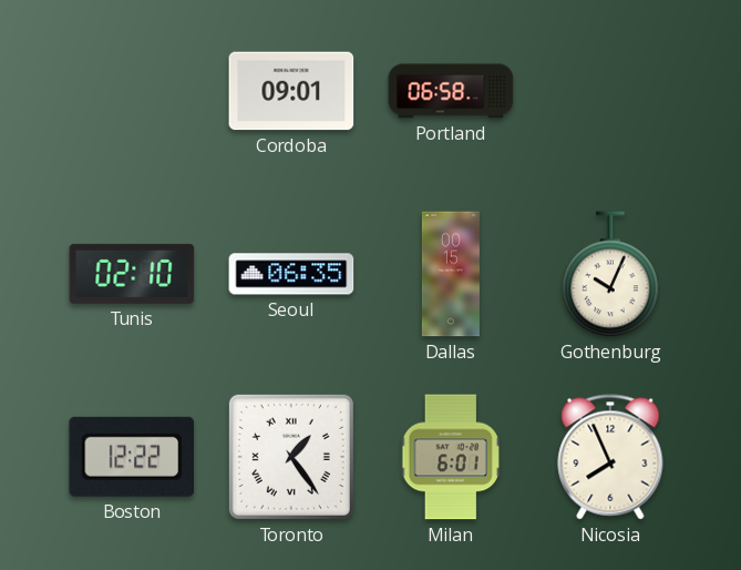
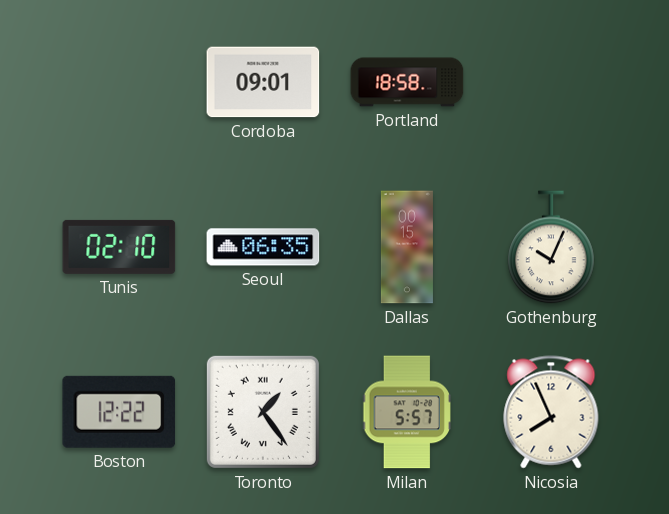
Portland: 06:58 -> 18:58
Milan: 6:01 -> 5:57
